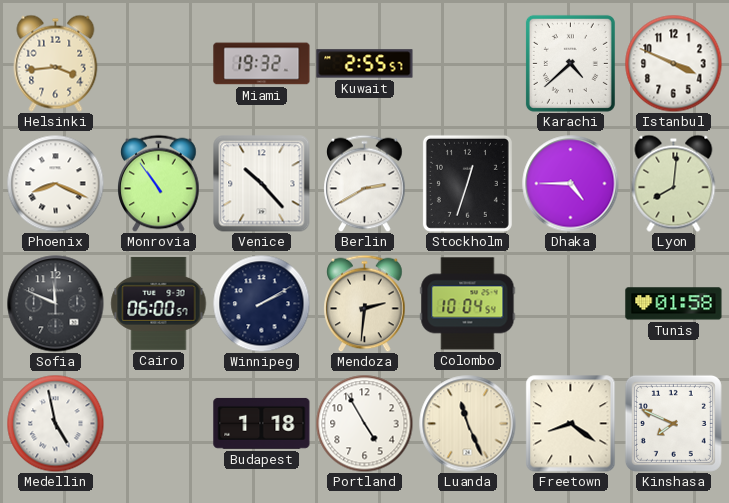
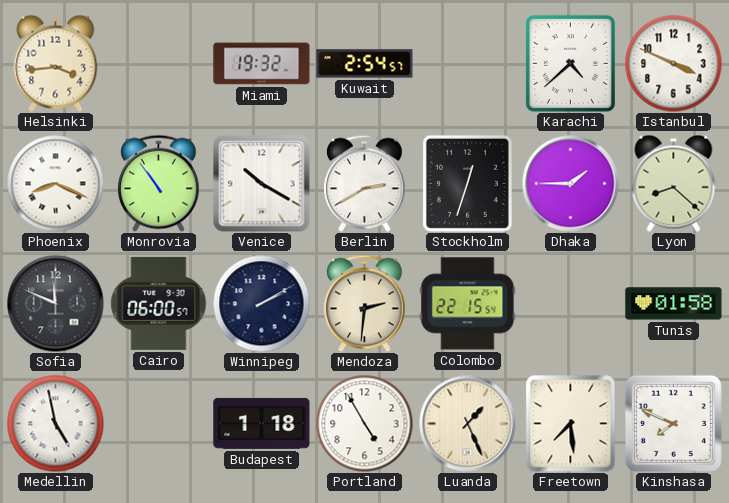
Kuwait: 2:55 -> 2:54
Venice: 10:23 -> 10:20
Dhaka: 4:45 -> 1:45
Lyon: 8:01 -> 8:22
Colombo: 10:04 -> 22:15
Luanda: 11:26 -> 1:26
Freetown: 8:21 -> 7:29
